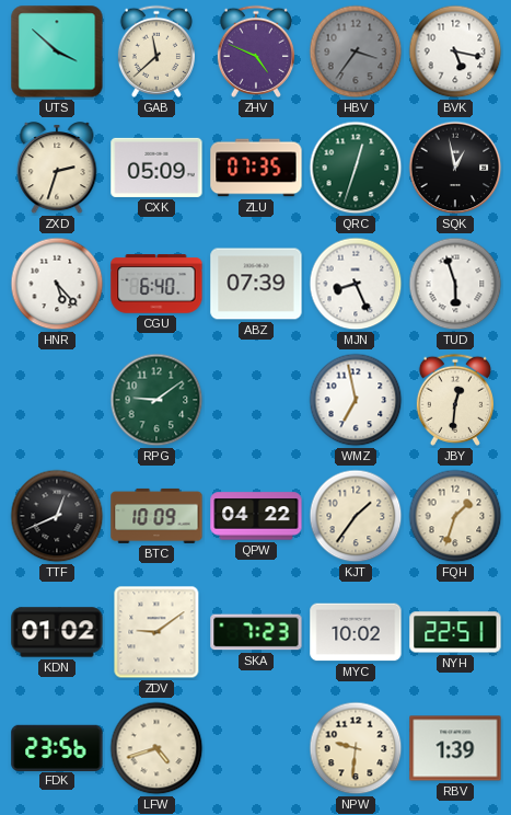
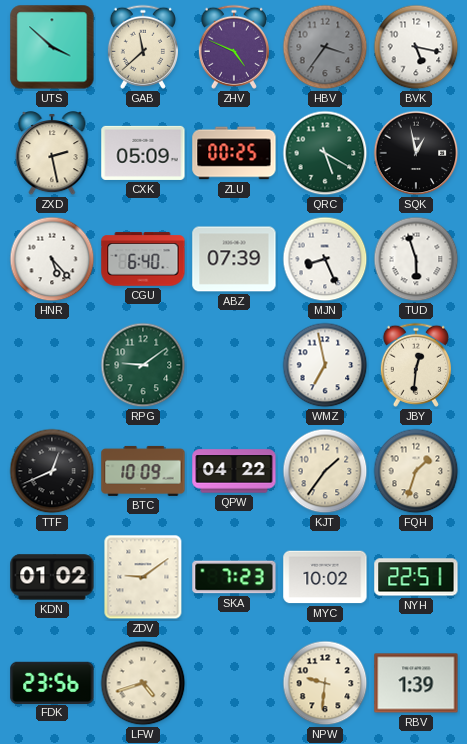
ZXD: 2:33 -> 2:28
ZLU: 07:35 -> 00:25
QRC: 12:33 -> 5:20
